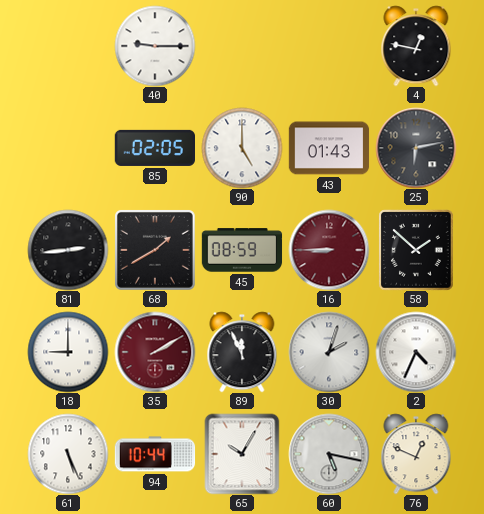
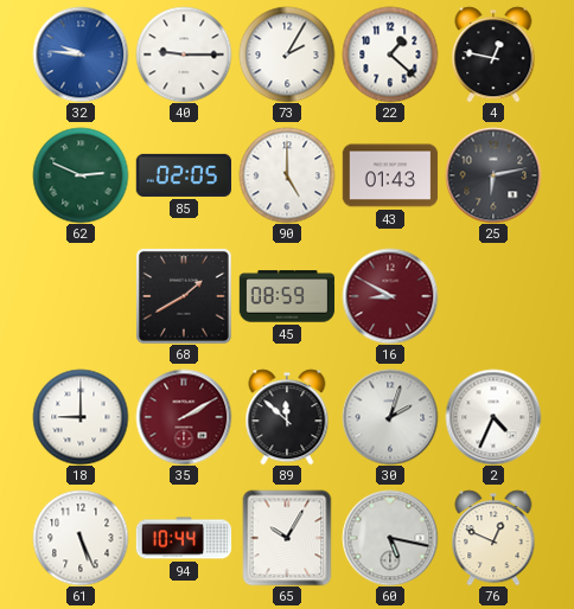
32: none -> 9:46
73: none -> 2:05
22: none -> 1:22
62: none -> 2:49
81: 2:44 -> none
16: 8:45 -> 8:50
58: 1:52 -> none
89: 11:56 -> 11:52
